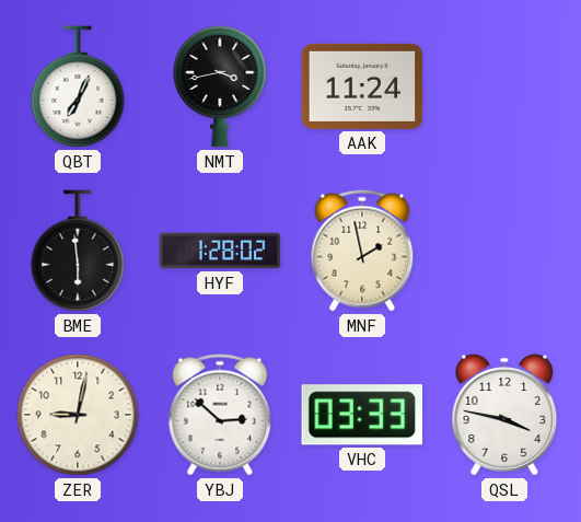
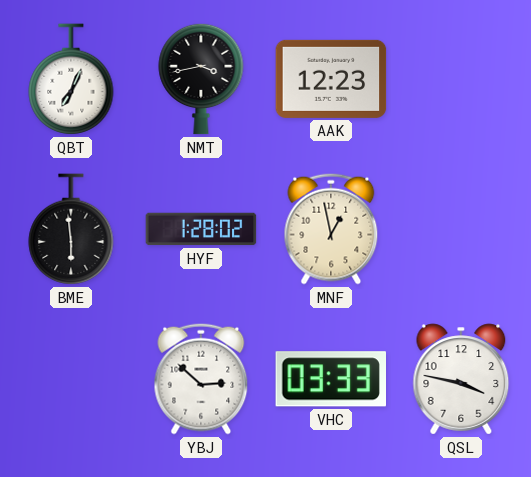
AAK: 11:24 -> 12:23
MNF: 1:58 -> 12:58
ZER: 9:02 -> none
